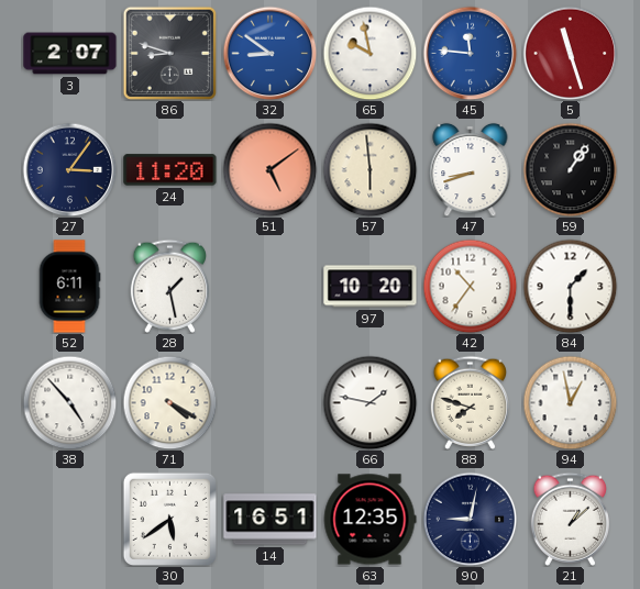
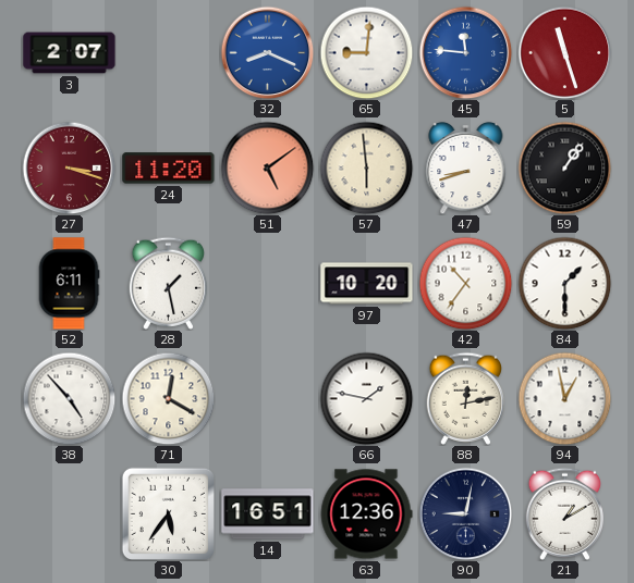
86: 8:48 -> none
32: 8:51 -> 8:19
65: 9:58 -> 9:01
27: 3:06 -> 3:18
27 dial: navy -> burgundy
71: 4:20 -> 12:20
88: 7:48 -> 12:13
30: 5:39 -> 5:36
63: 12:35 -> 12:36
21: 1:08 -> 1:10
